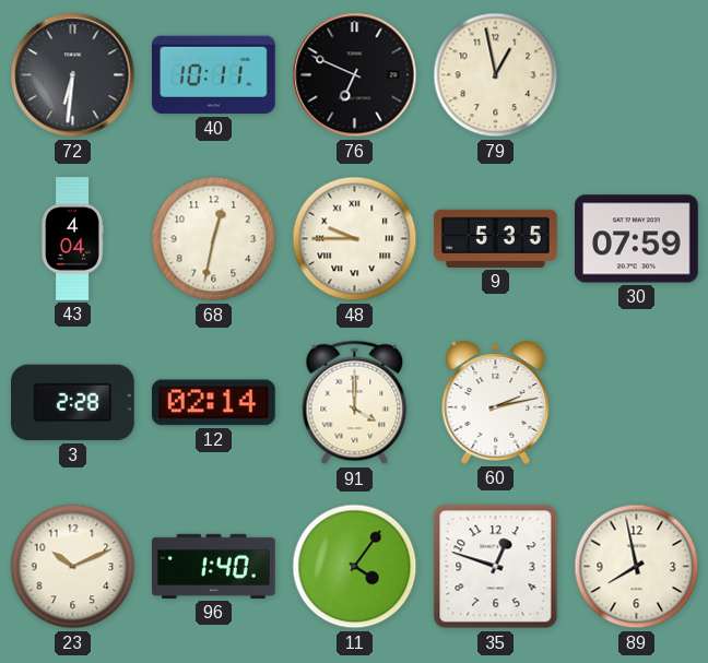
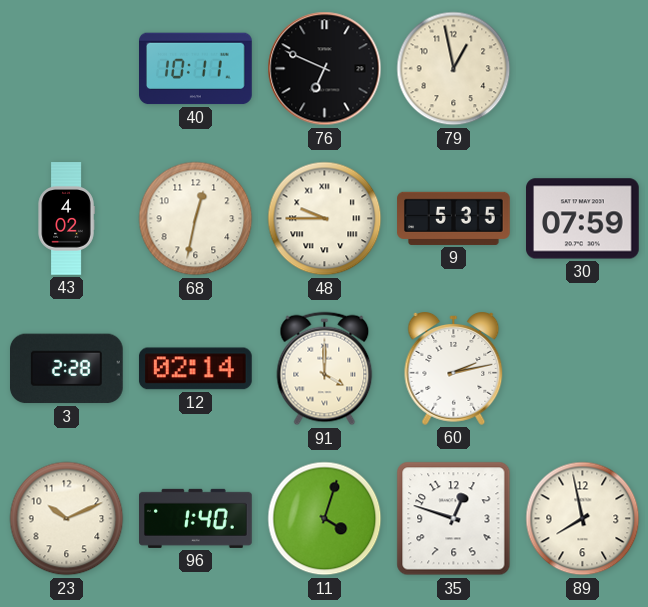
72: 6:31 -> none
43: 4:04 -> 4:02
11: 4:06 -> 4:03
